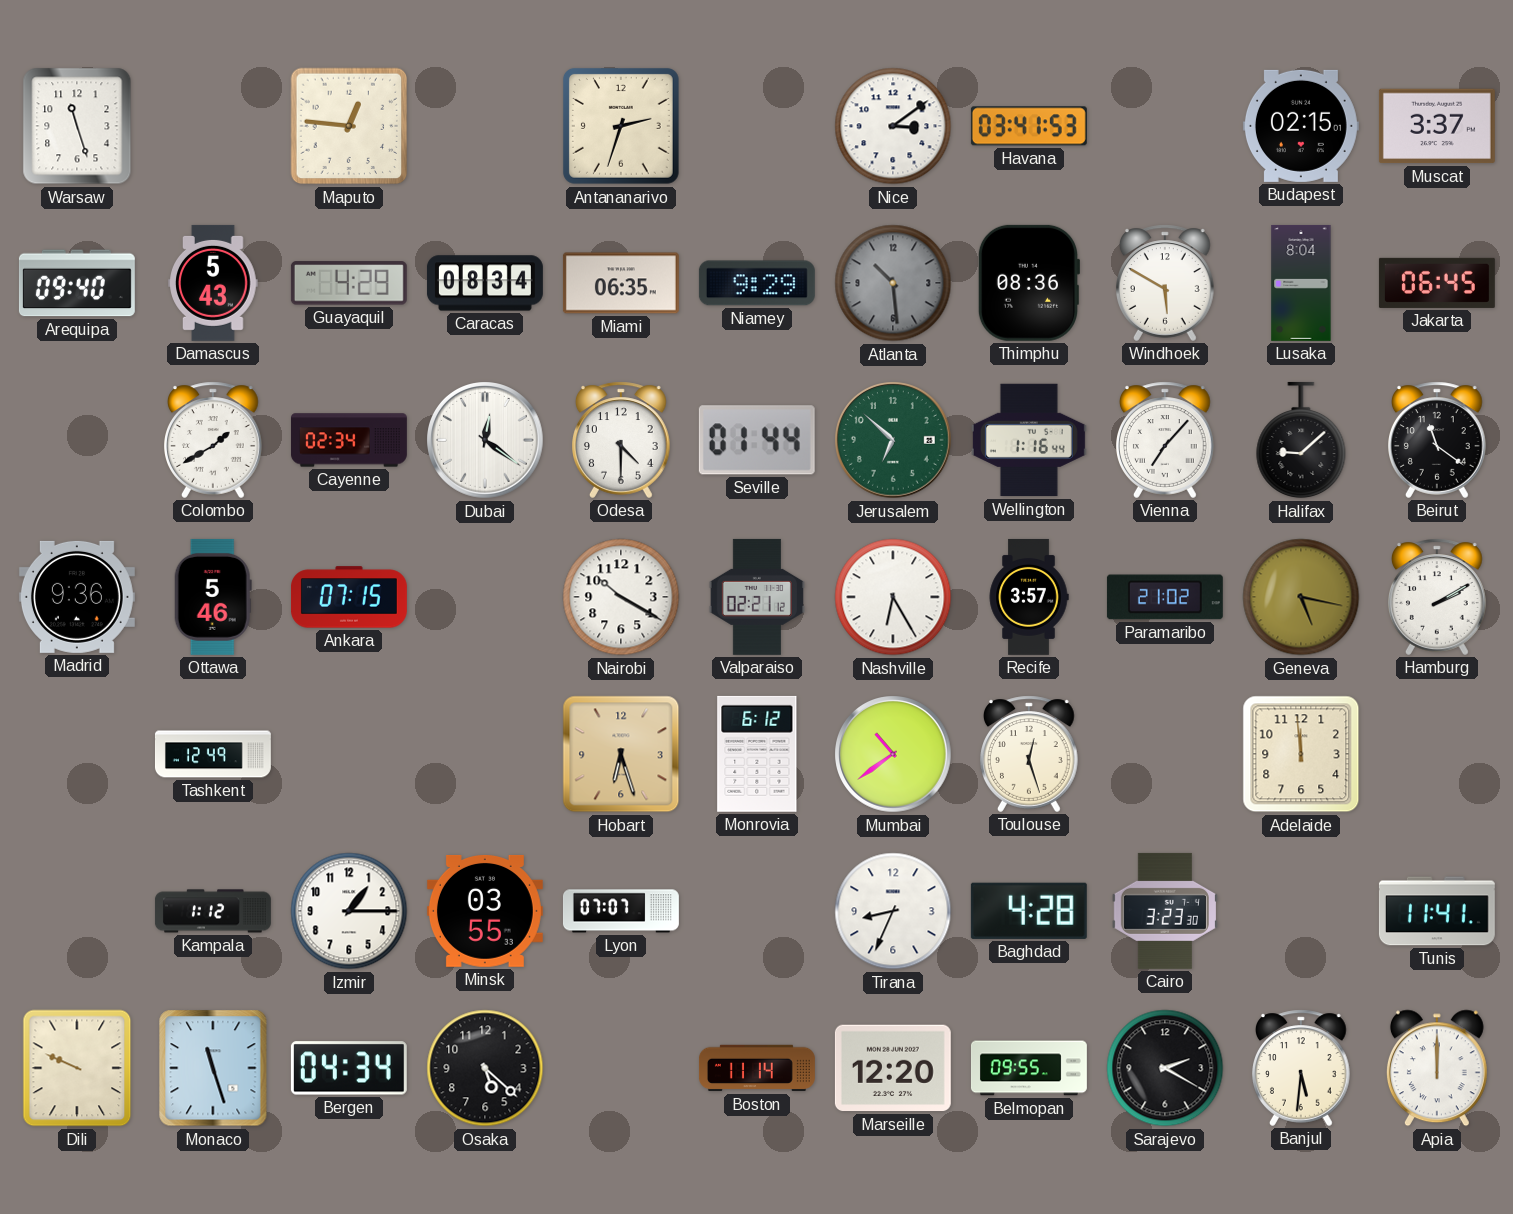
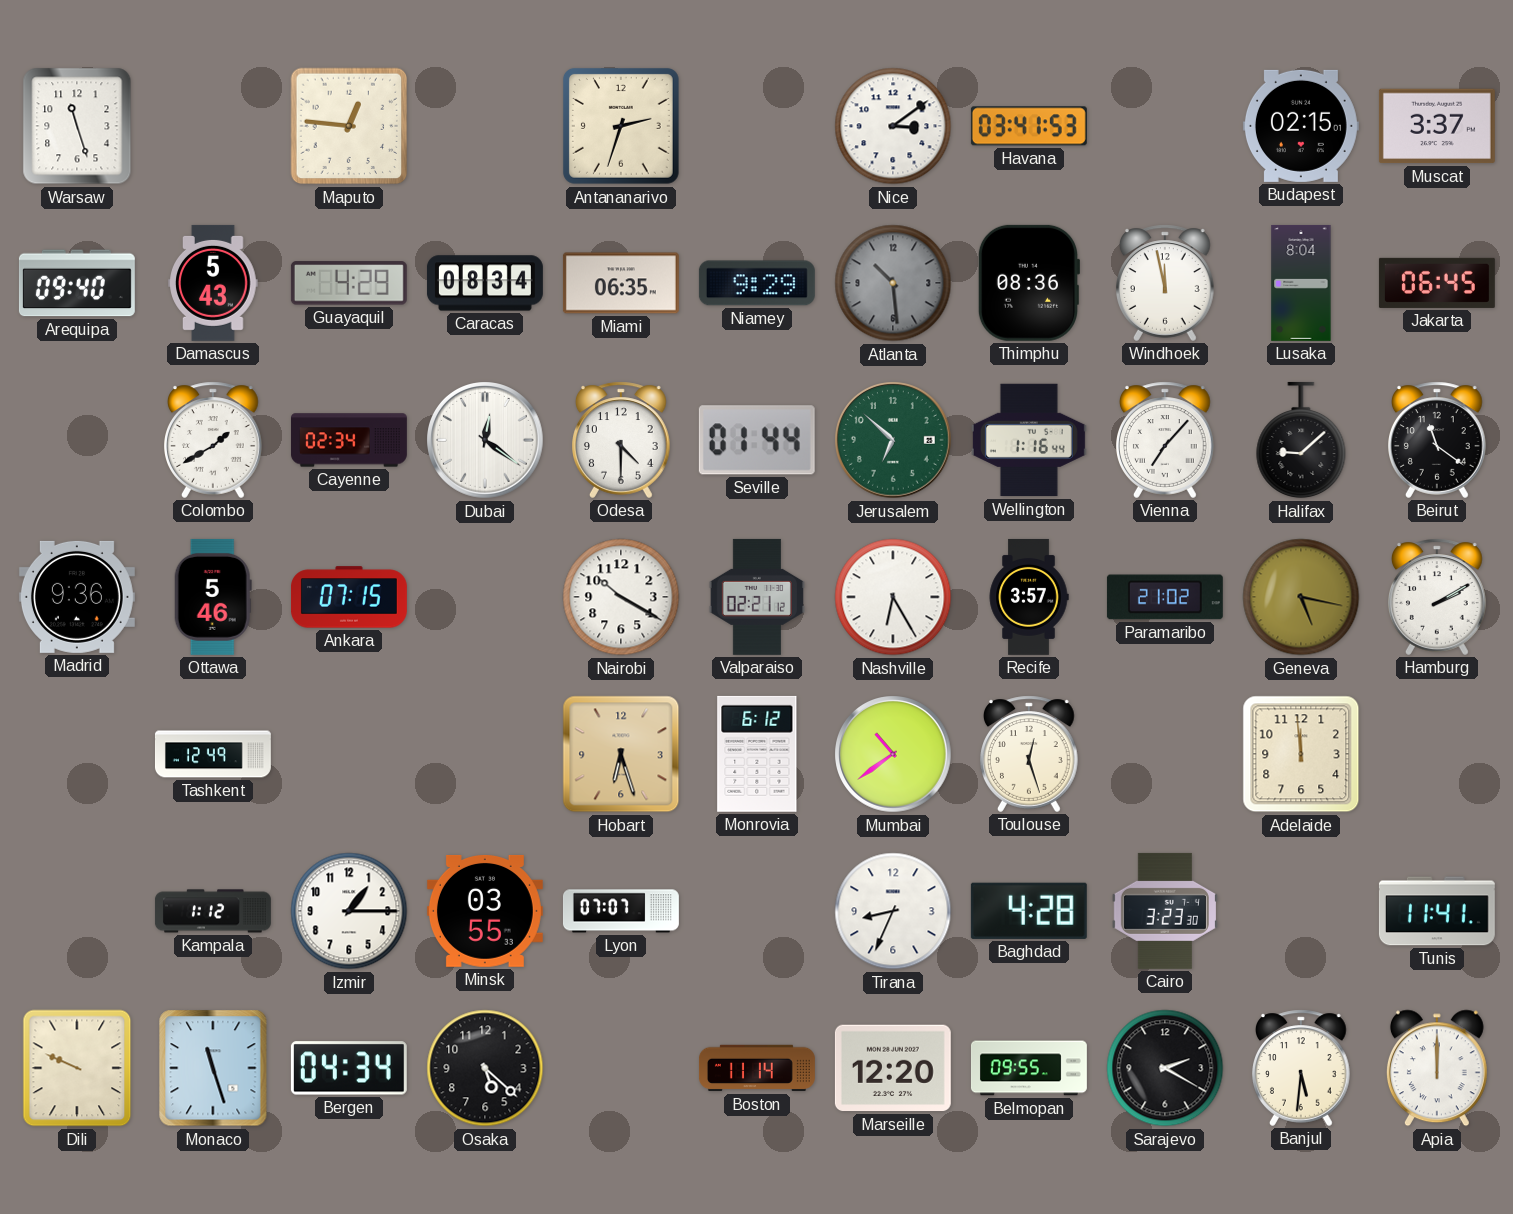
Windhoek: 5:50 -> 11:58
